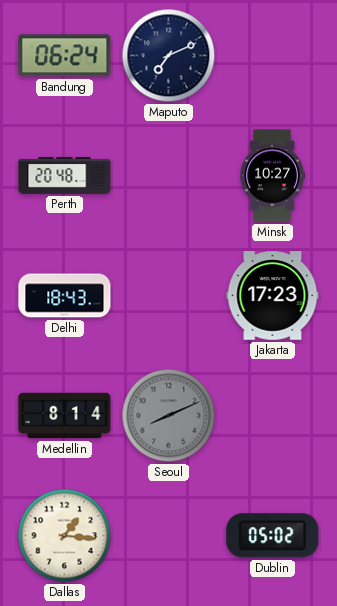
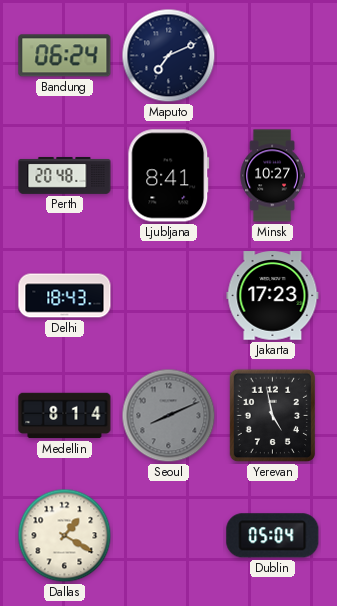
Ljubljana: none -> 8:41
Yerevan: none -> 4:58
Dallas: 1:16 -> 1:20
Dublin: 05:02 -> 05:04
